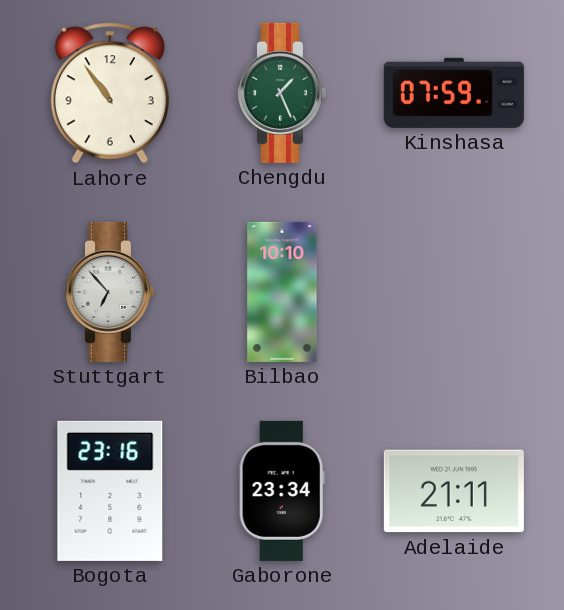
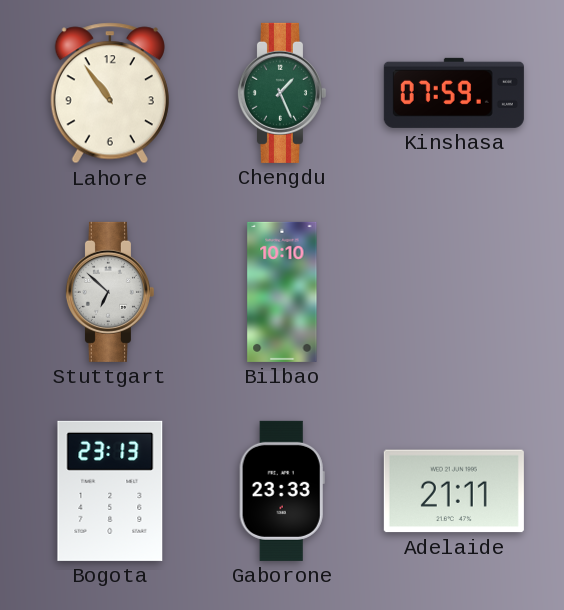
Stuttgart: 6:53 -> 6:52
Bogota: 23:16 -> 23:13
Gaborone: 23:34 -> 23:33
